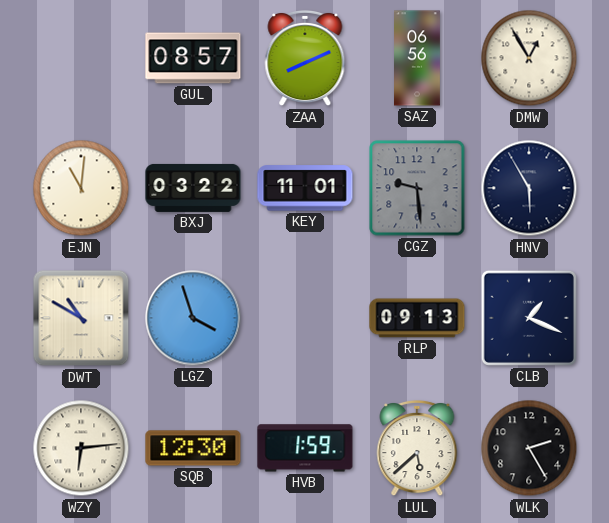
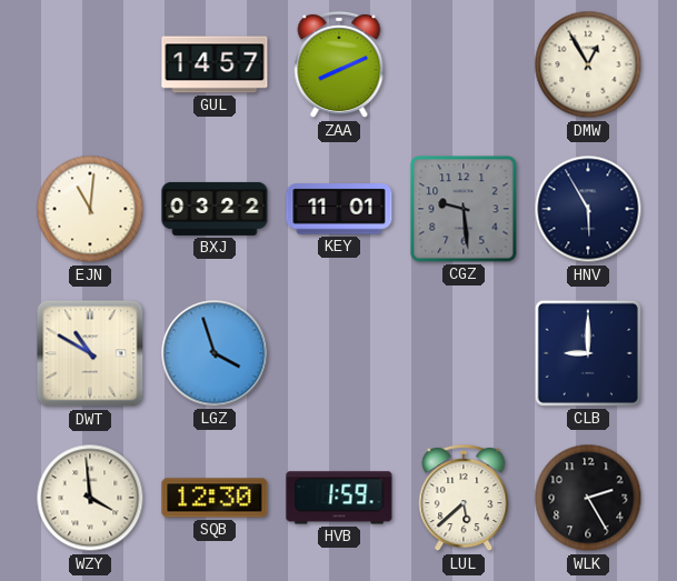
GUL: 08:57 -> 14:57
SAZ: 06:56 -> none
RLP: 09:13 -> none
CLB: 1:19 -> 9:00
WZY: 6:14 -> 3:59
